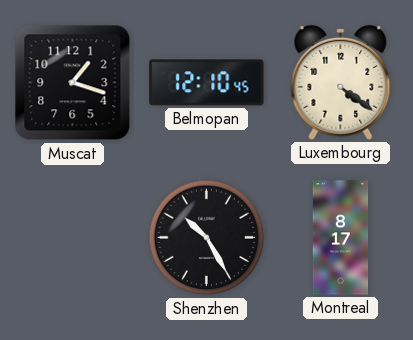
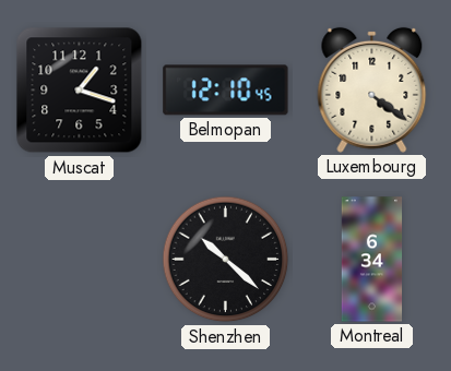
Shenzhen: 10:25 -> 10:22
Montreal: 8:17 -> 6:34
